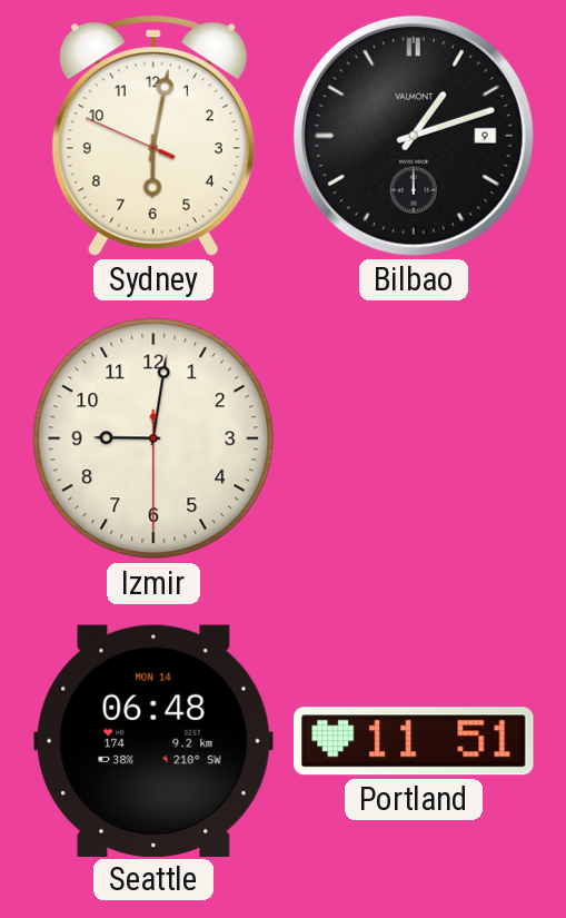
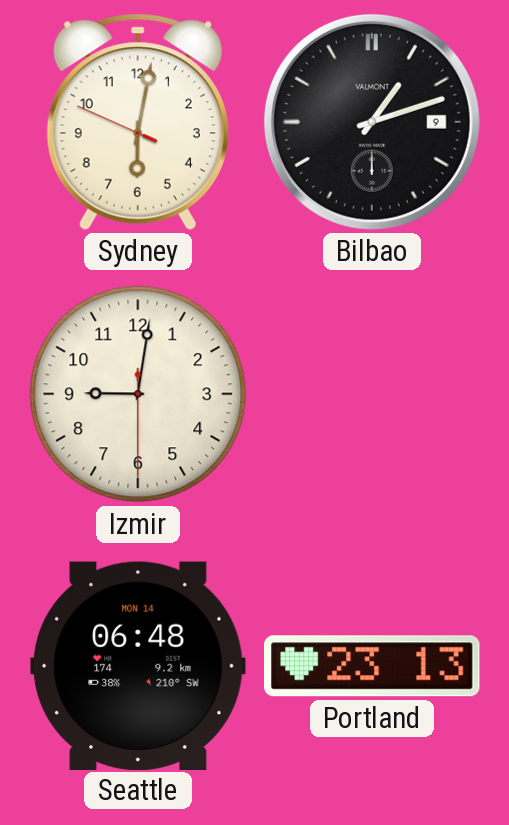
Portland: 11:51 -> 23:13
